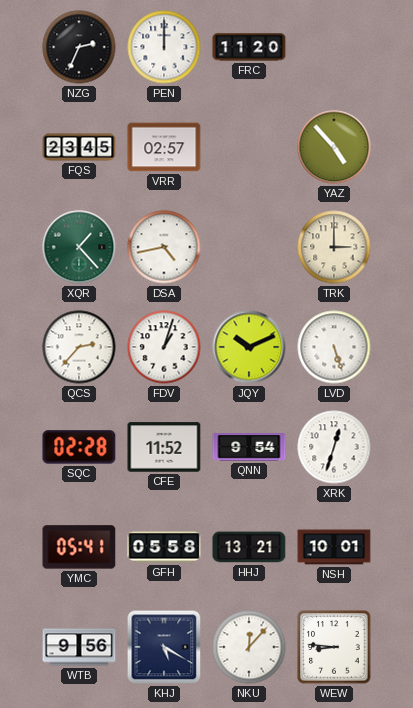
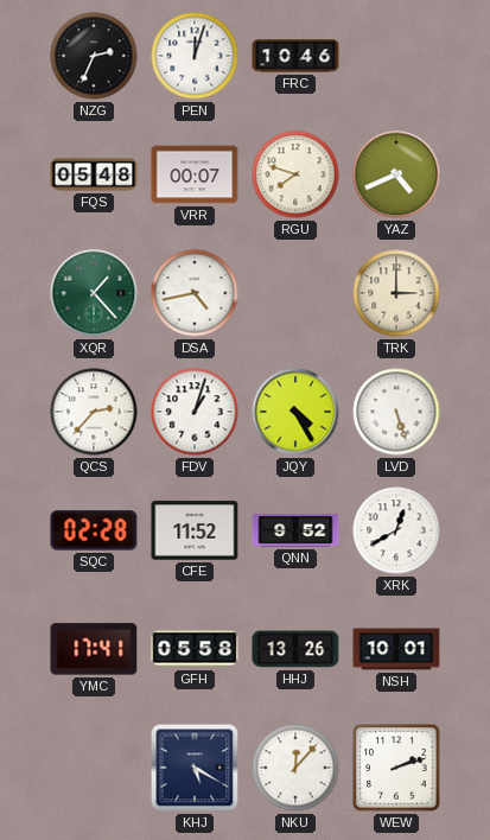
PEN: 12:00 -> 12:03
FRC: 11:20 -> 10:46
FQS: 23:45 -> 05:48
VRR: 02:57 -> 00:07
RGU: none -> 7:48
YAZ: 4:53 -> 4:41
JQY: 10:11 -> 4:25
QNN: 9:54 -> 9:52
XRK: 12:33 -> 12:40
YMC: 05:41 -> 17:41
HHJ: 13:21 -> 13:26
WTB: 9:56 -> none
WEW: 8:46 -> 2:12
